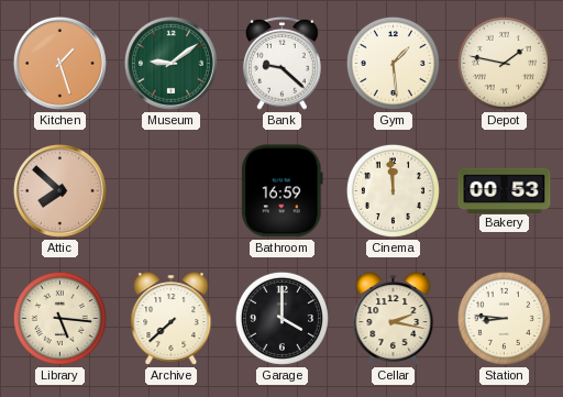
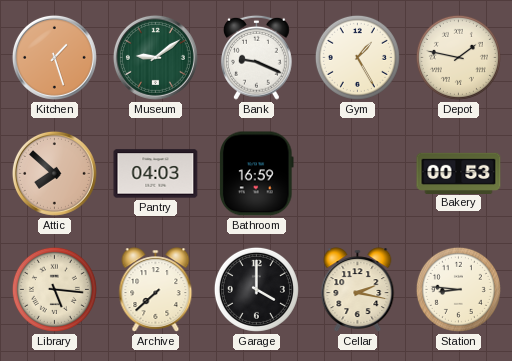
Bank: 9:22 -> 9:19
Gym: 1:29 -> 1:25
Pantry: none -> 04:03
Cinema: 11:59 -> none
